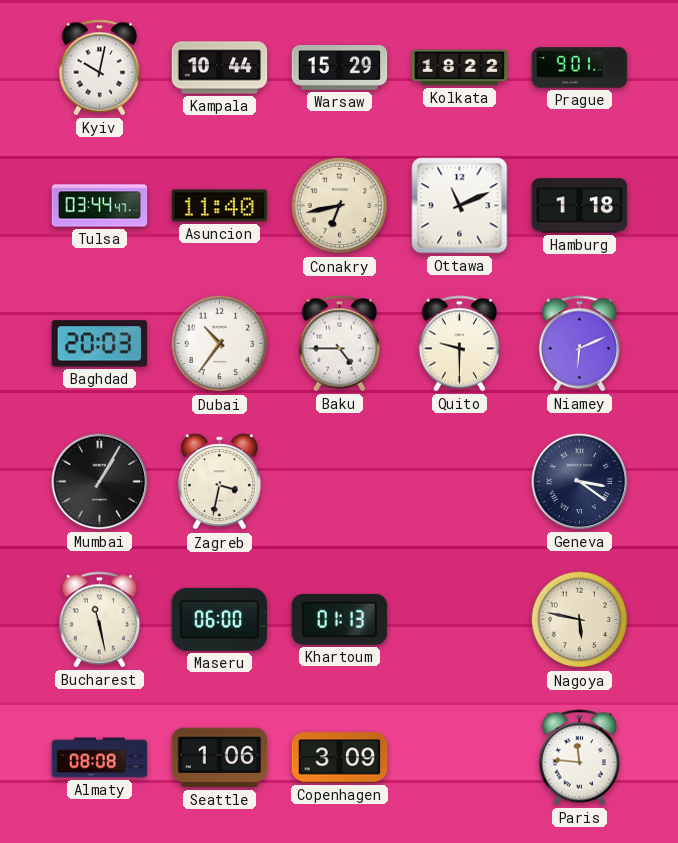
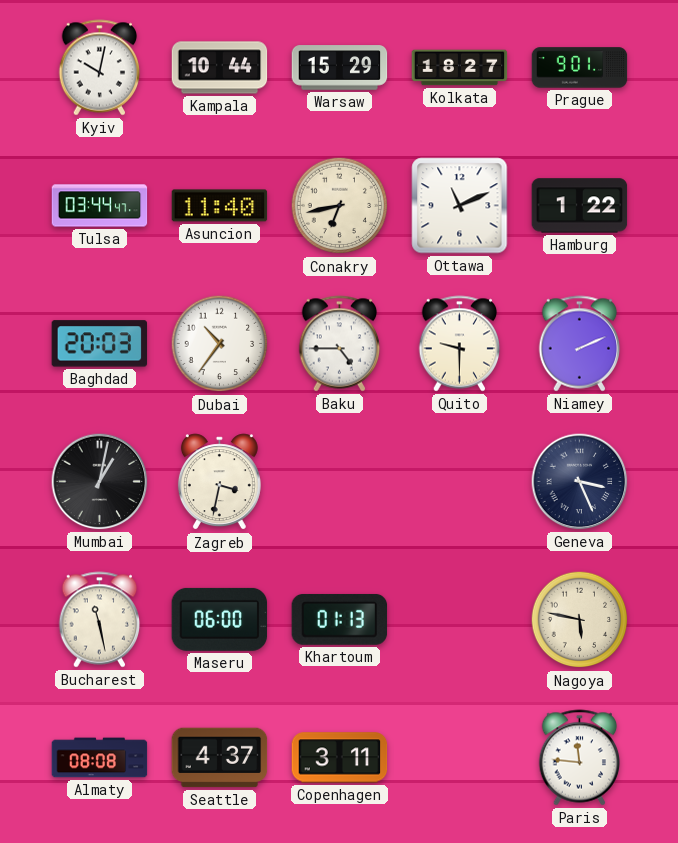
Kolkata: 18:22 -> 18:27
Hamburg: 1:18 -> 1:22
Niamey: 6:11 -> 2:11
Mumbai: 1:05 -> 1:02
Geneva: 3:21 -> 3:26
Seattle: 1:06 -> 4:37
Copenhagen: 3:09 -> 3:11
